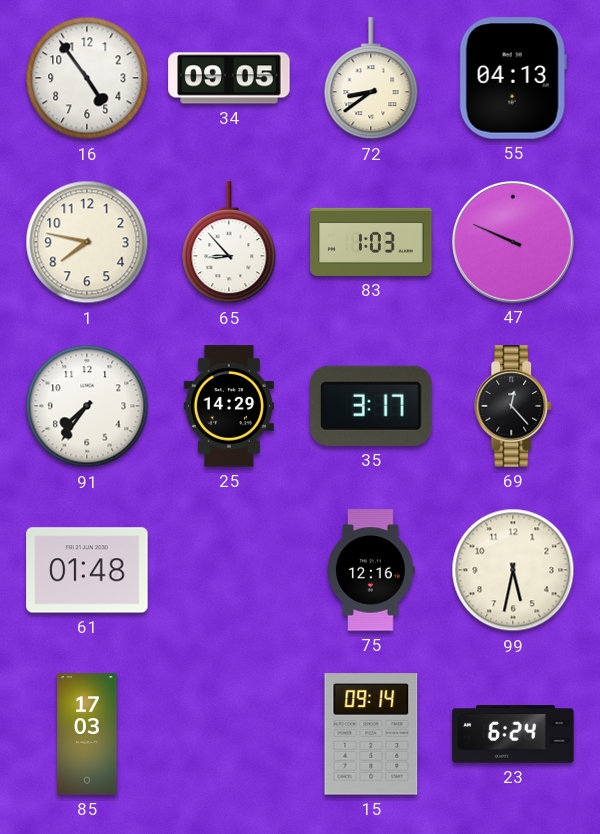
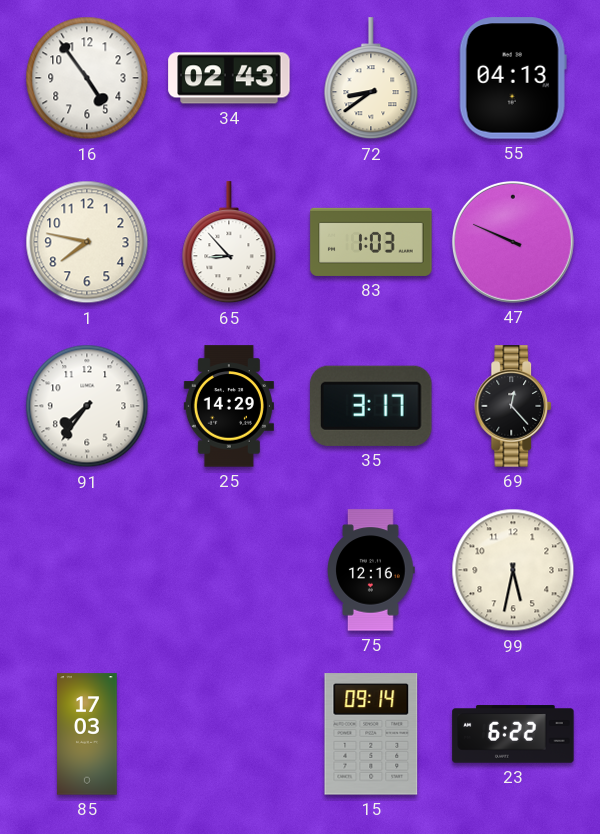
34: 09:05 -> 02:43
61: 01:48 -> none
23: 6:24 -> 6:22
